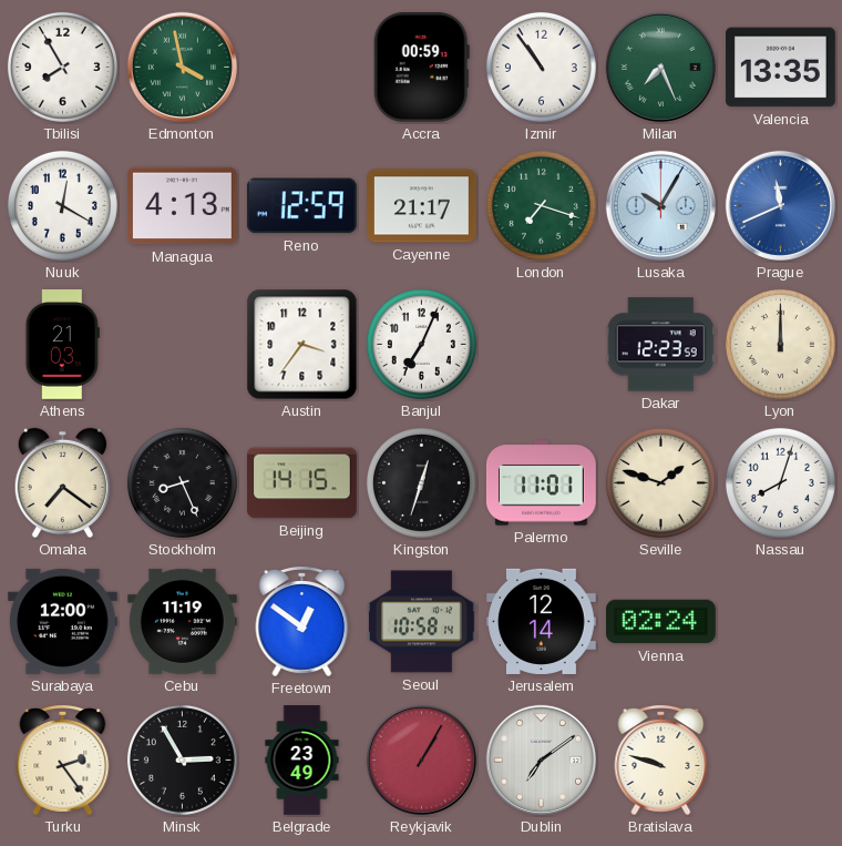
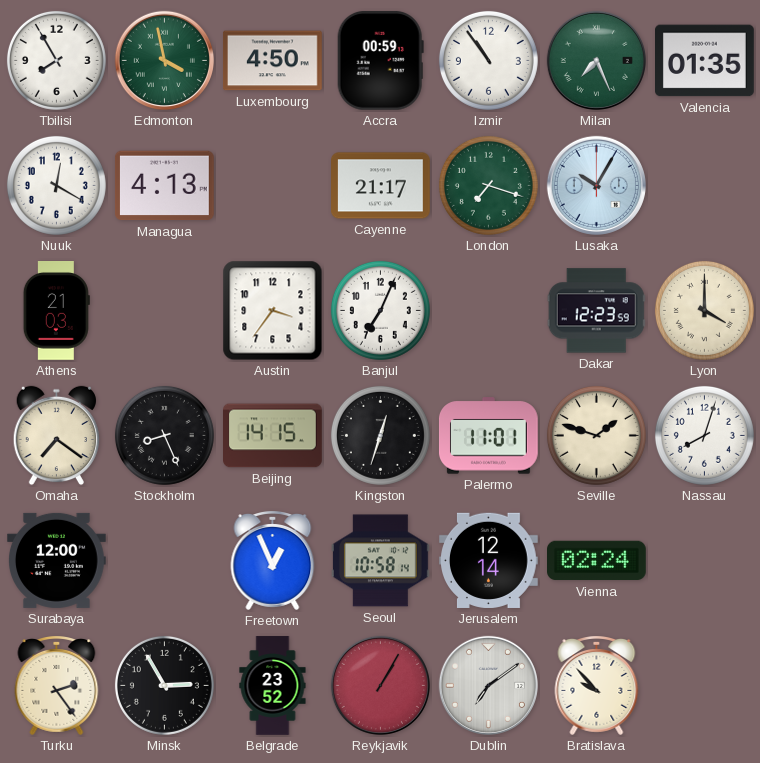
Luxembourg: none -> 4:50
Valencia: 13:35 -> 01:35
Reno: 12:59 -> none
Prague: 11:41 -> none
Lyon: 12:00 -> 4:00
Cebu: 11:19 -> none
Freetown: 12:51 -> 12:56
Belgrade: 23:49 -> 23:52
Bratislava: 9:48 -> 9:53
